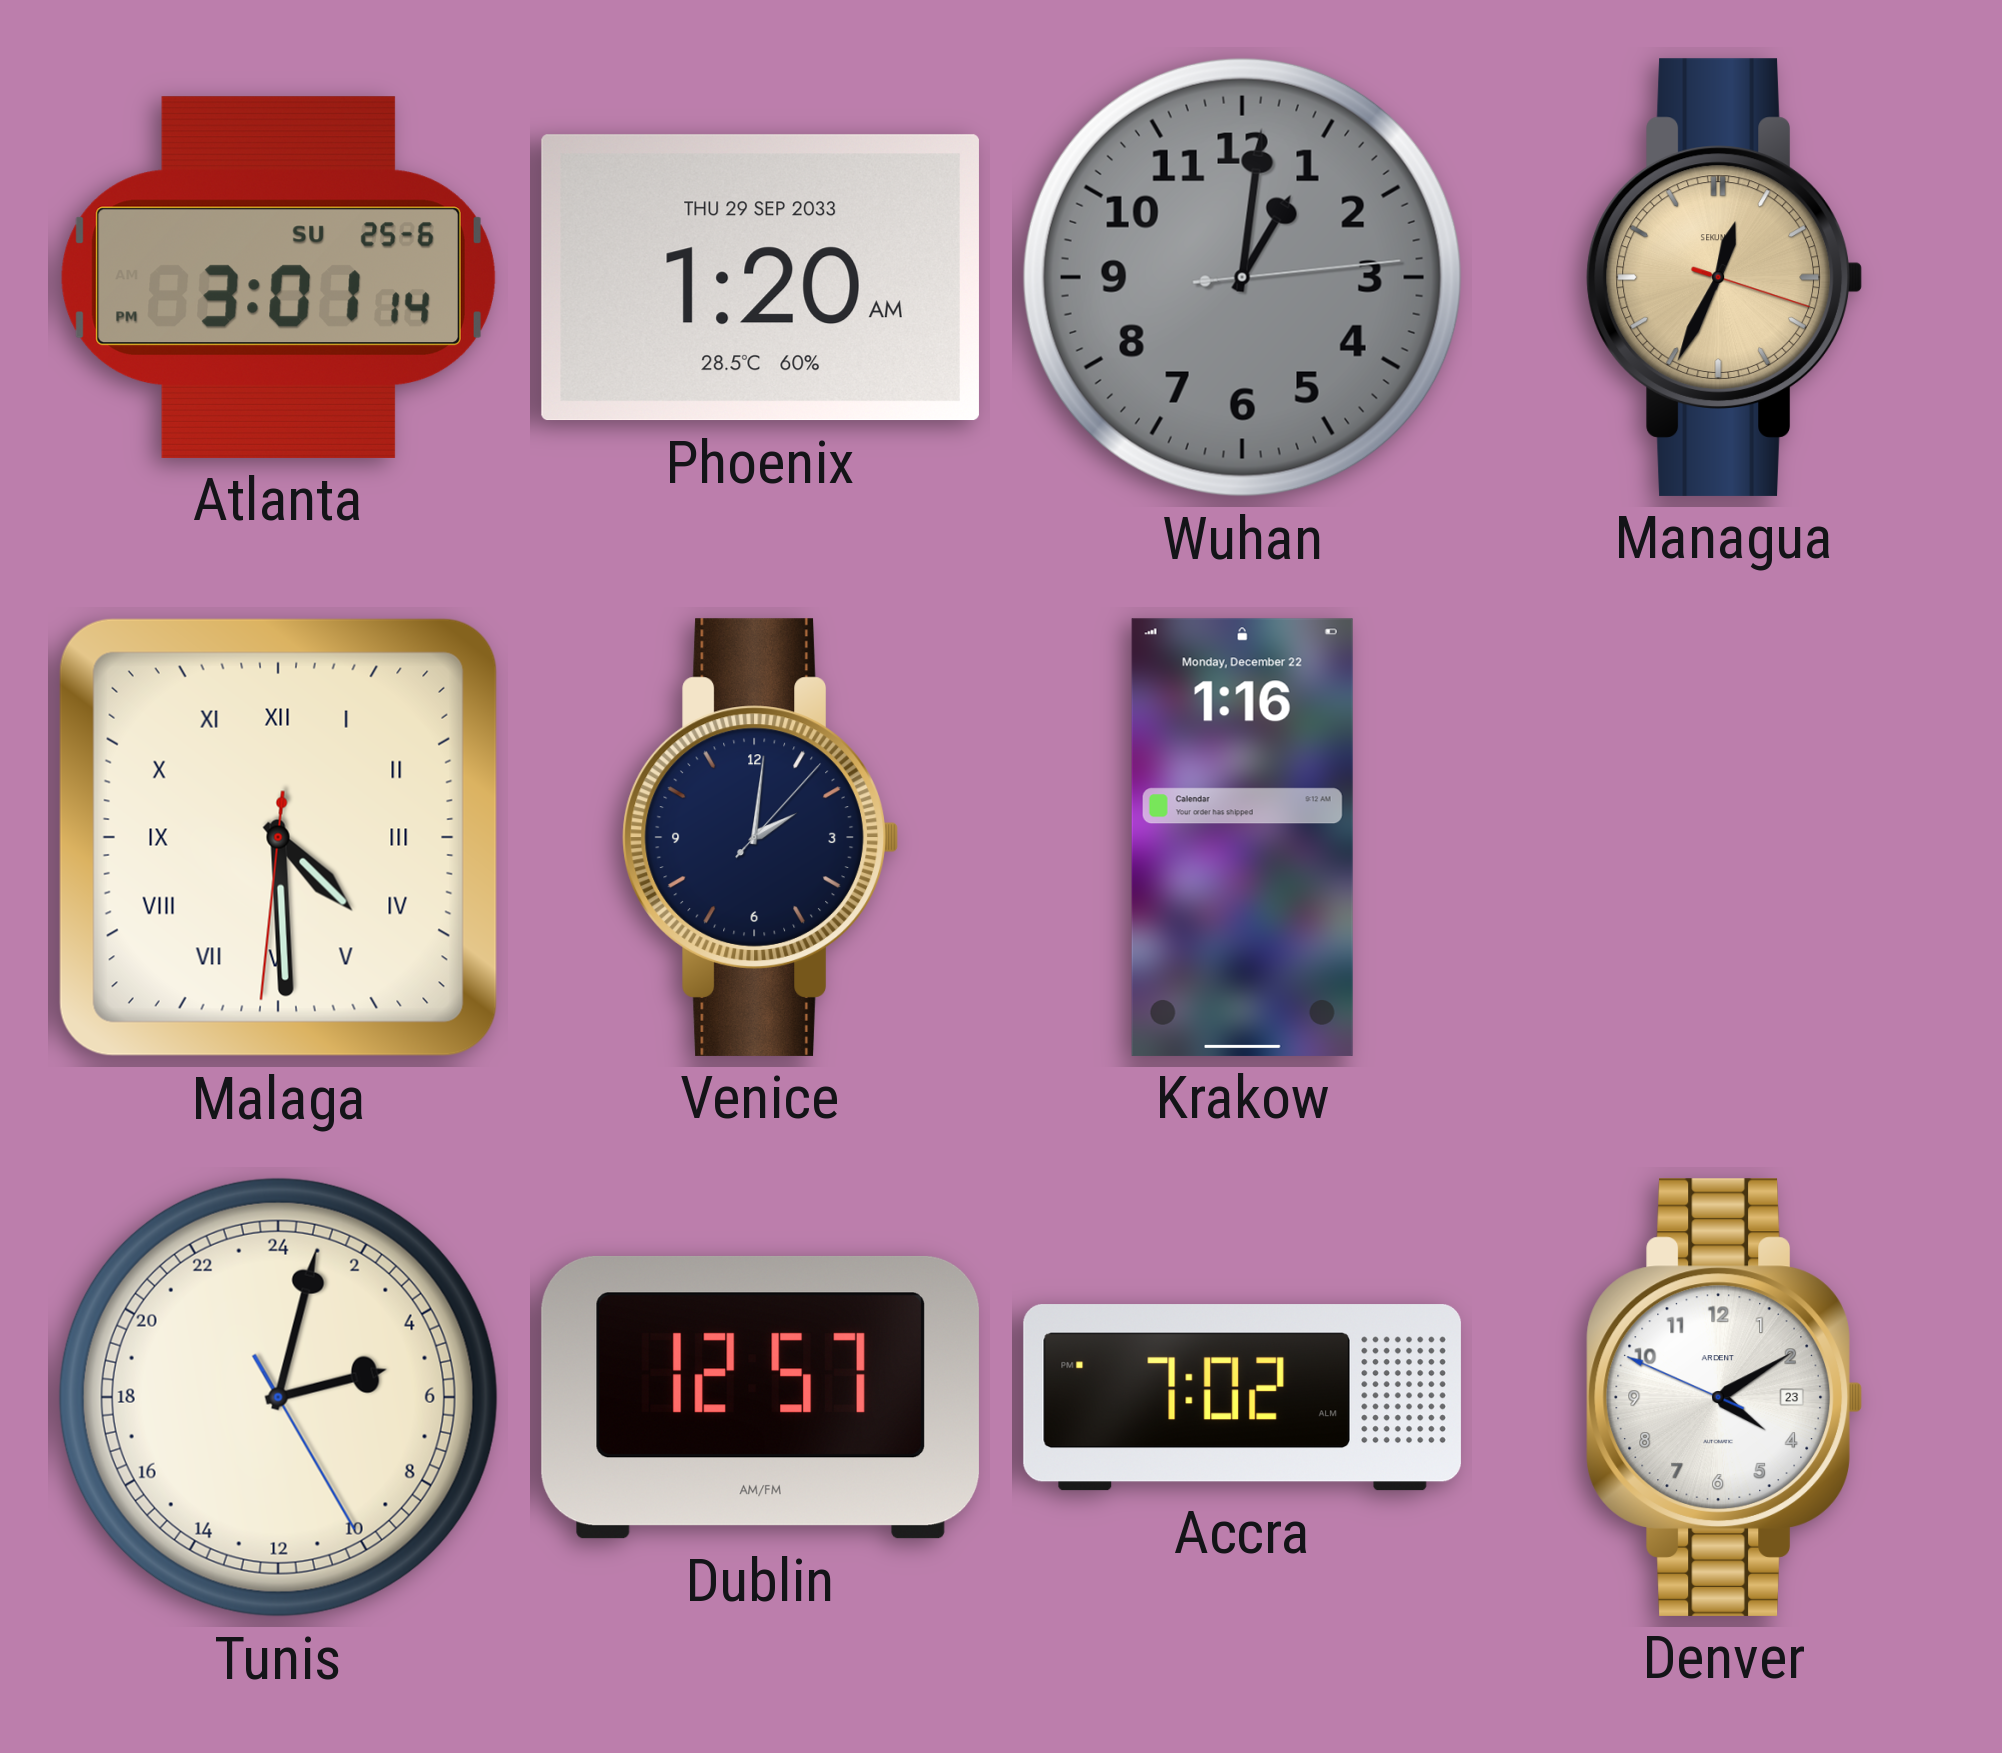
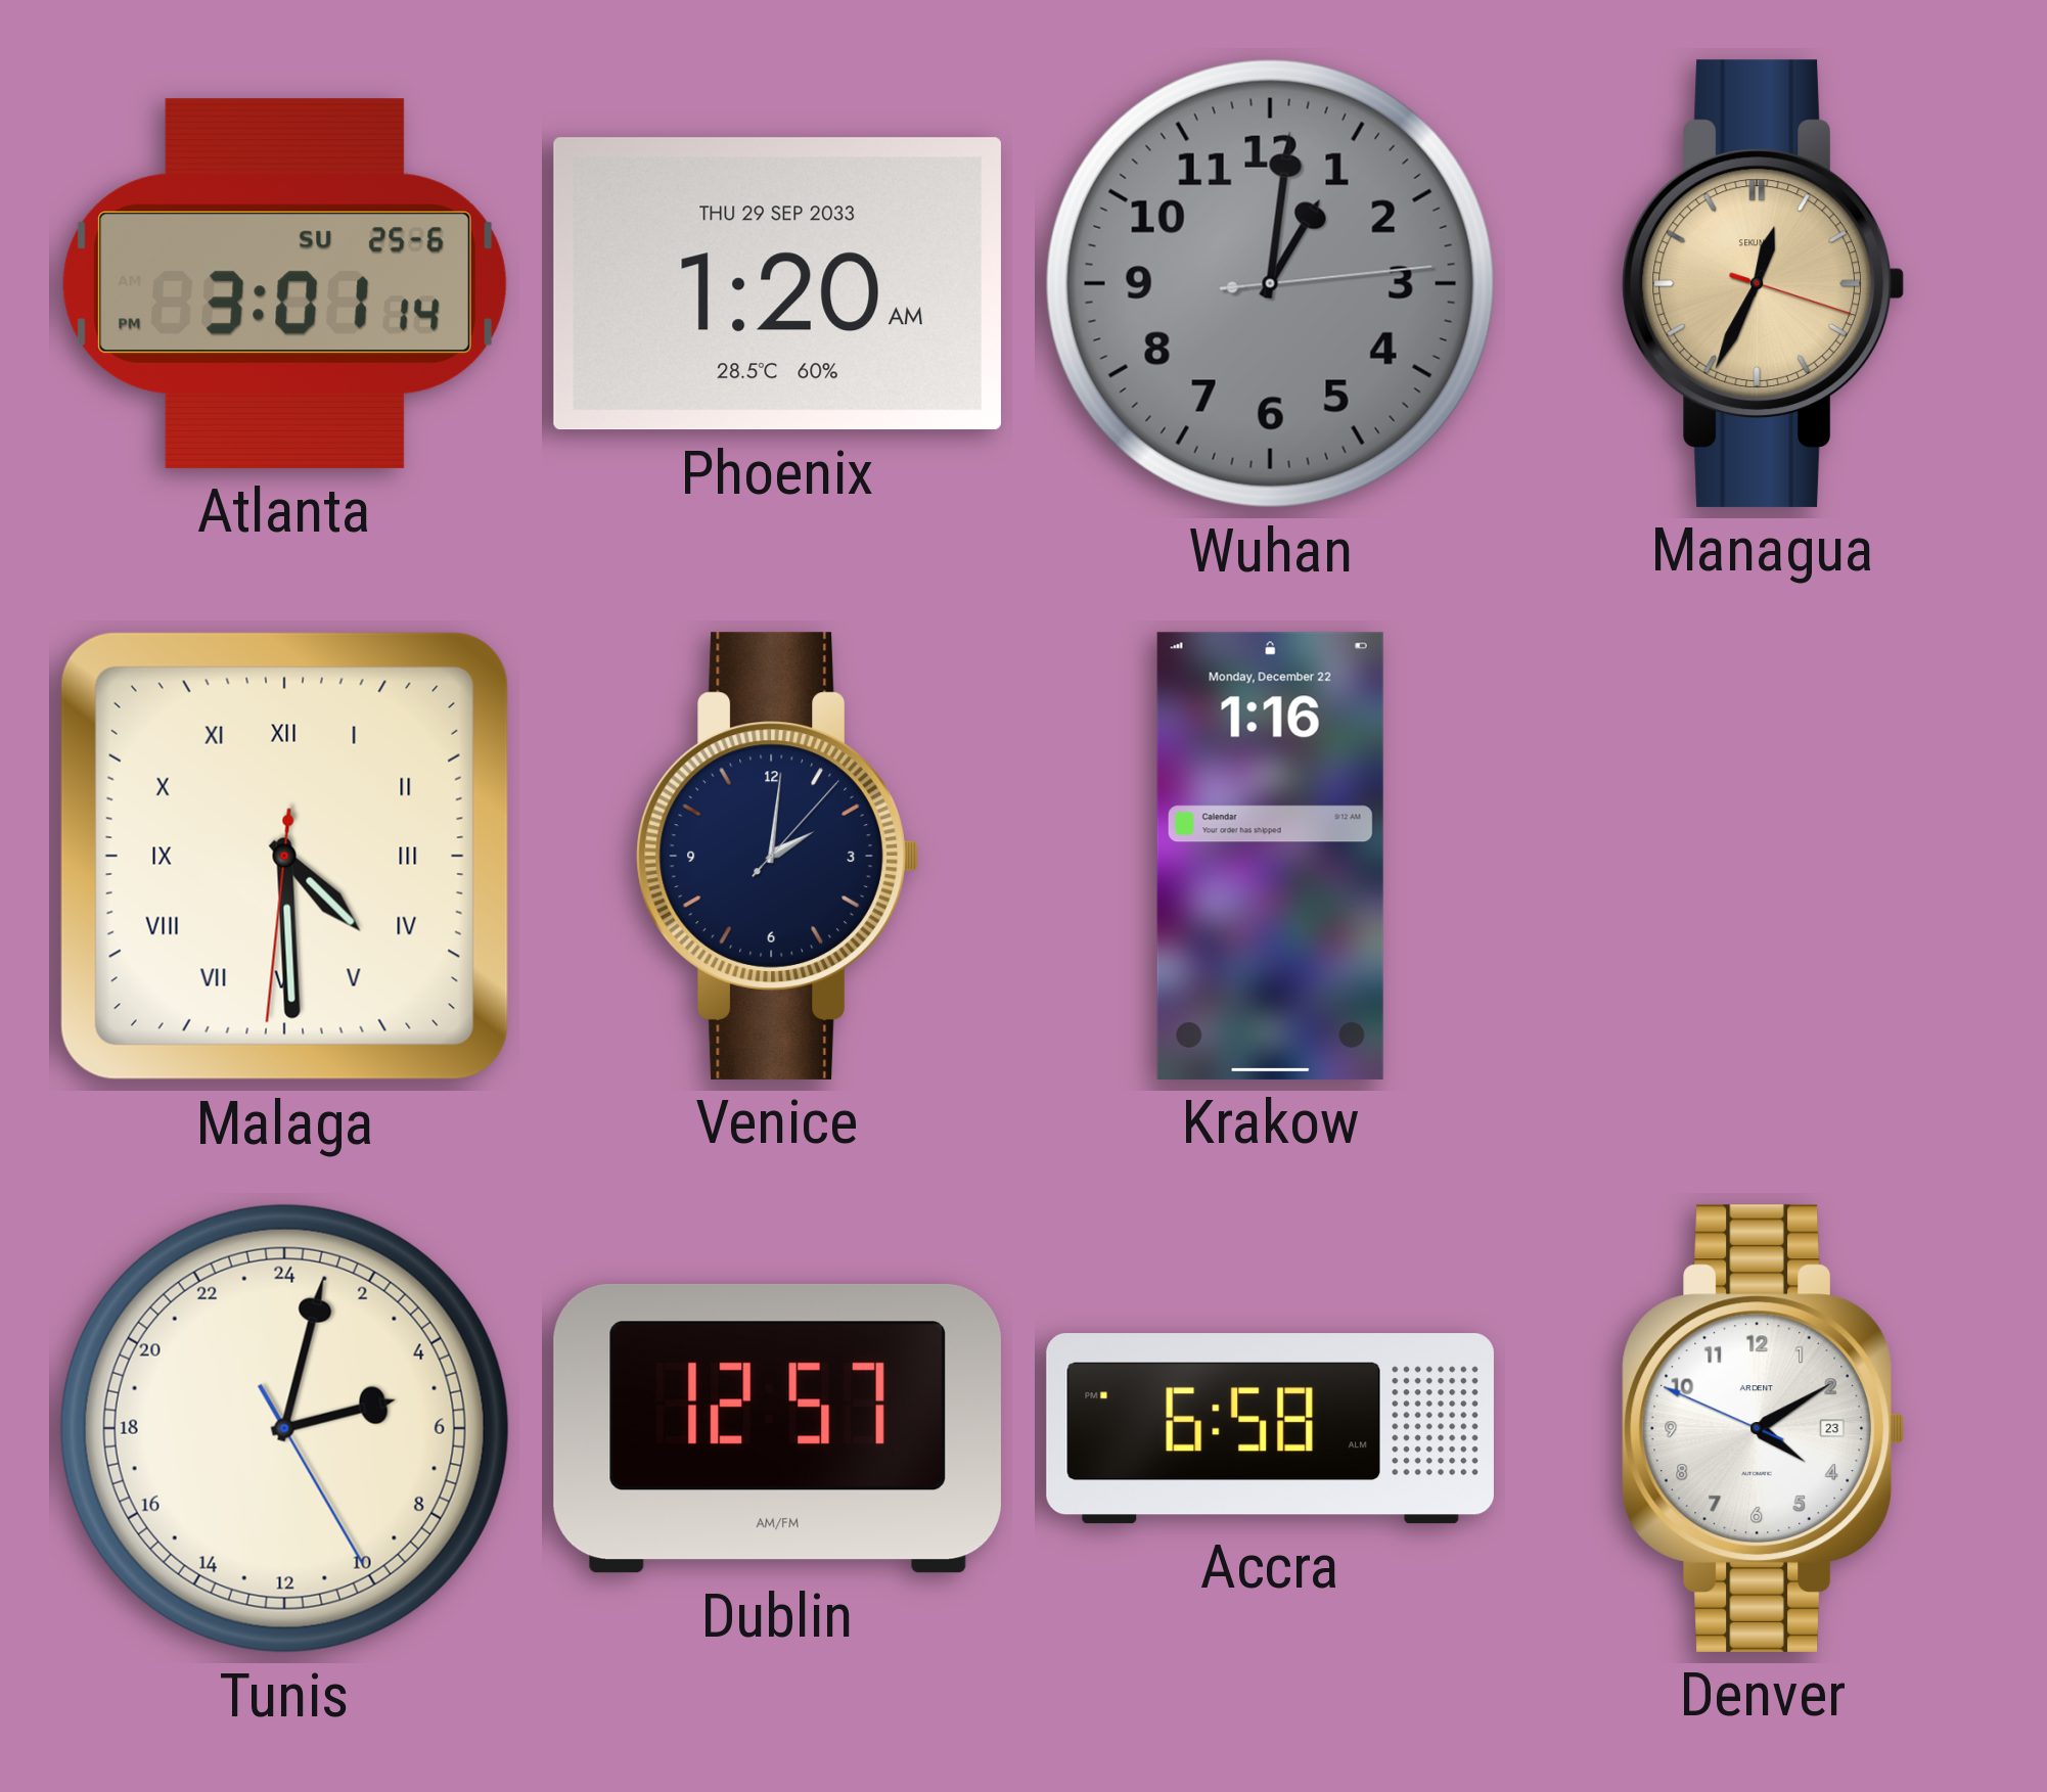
Accra: 7:02 -> 6:58
